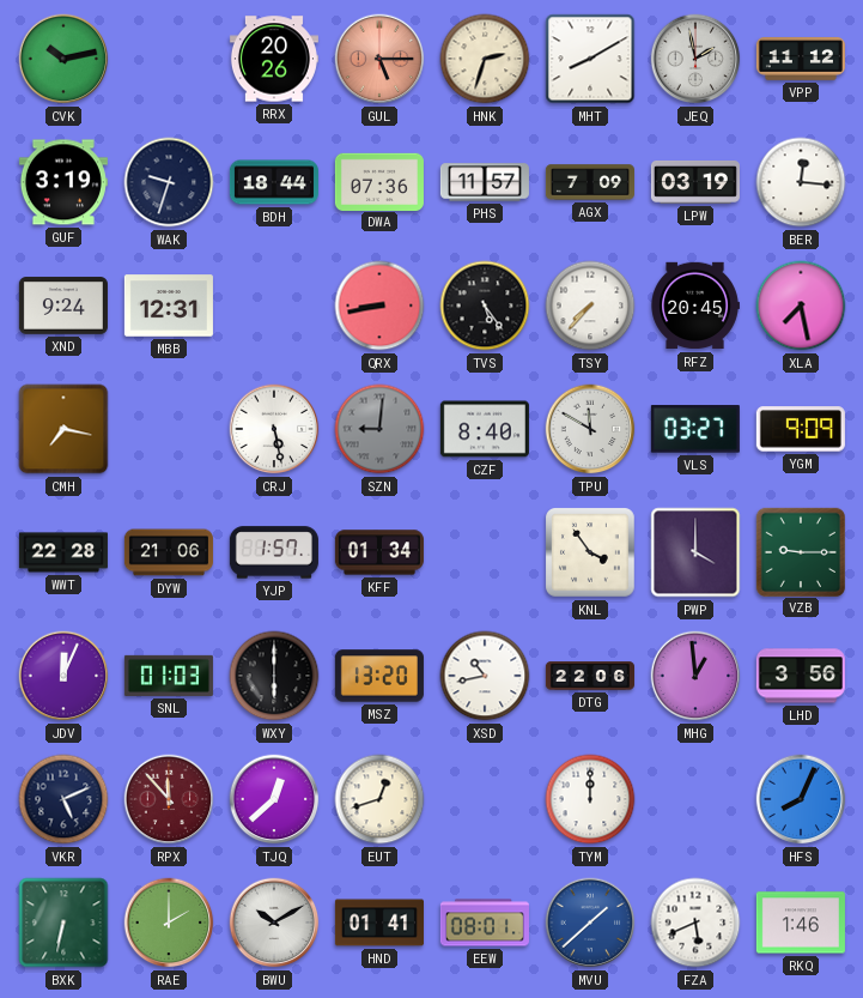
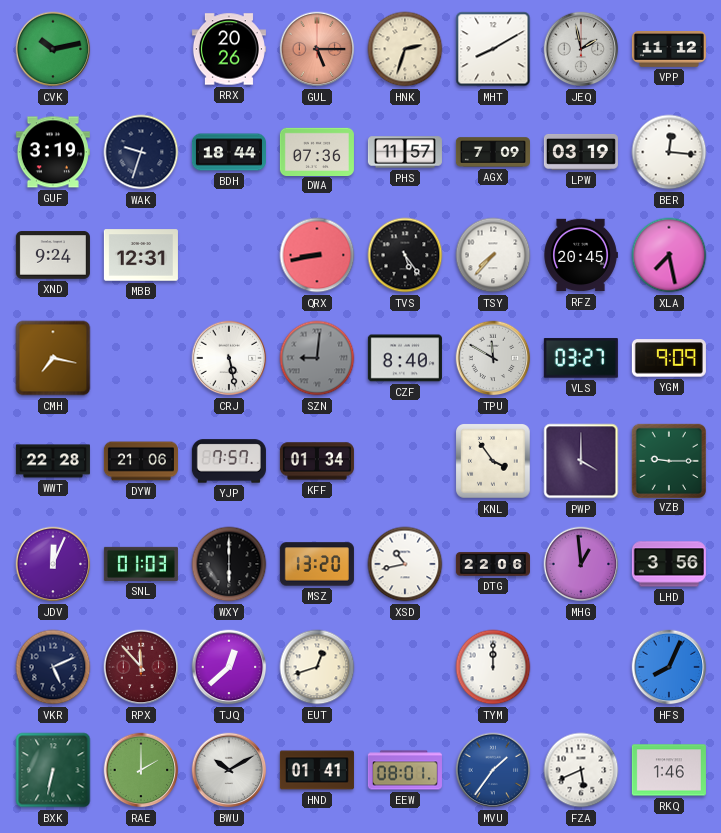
YJP: 1:57 -> 7:57
MVU: 1:38 -> 1:36
